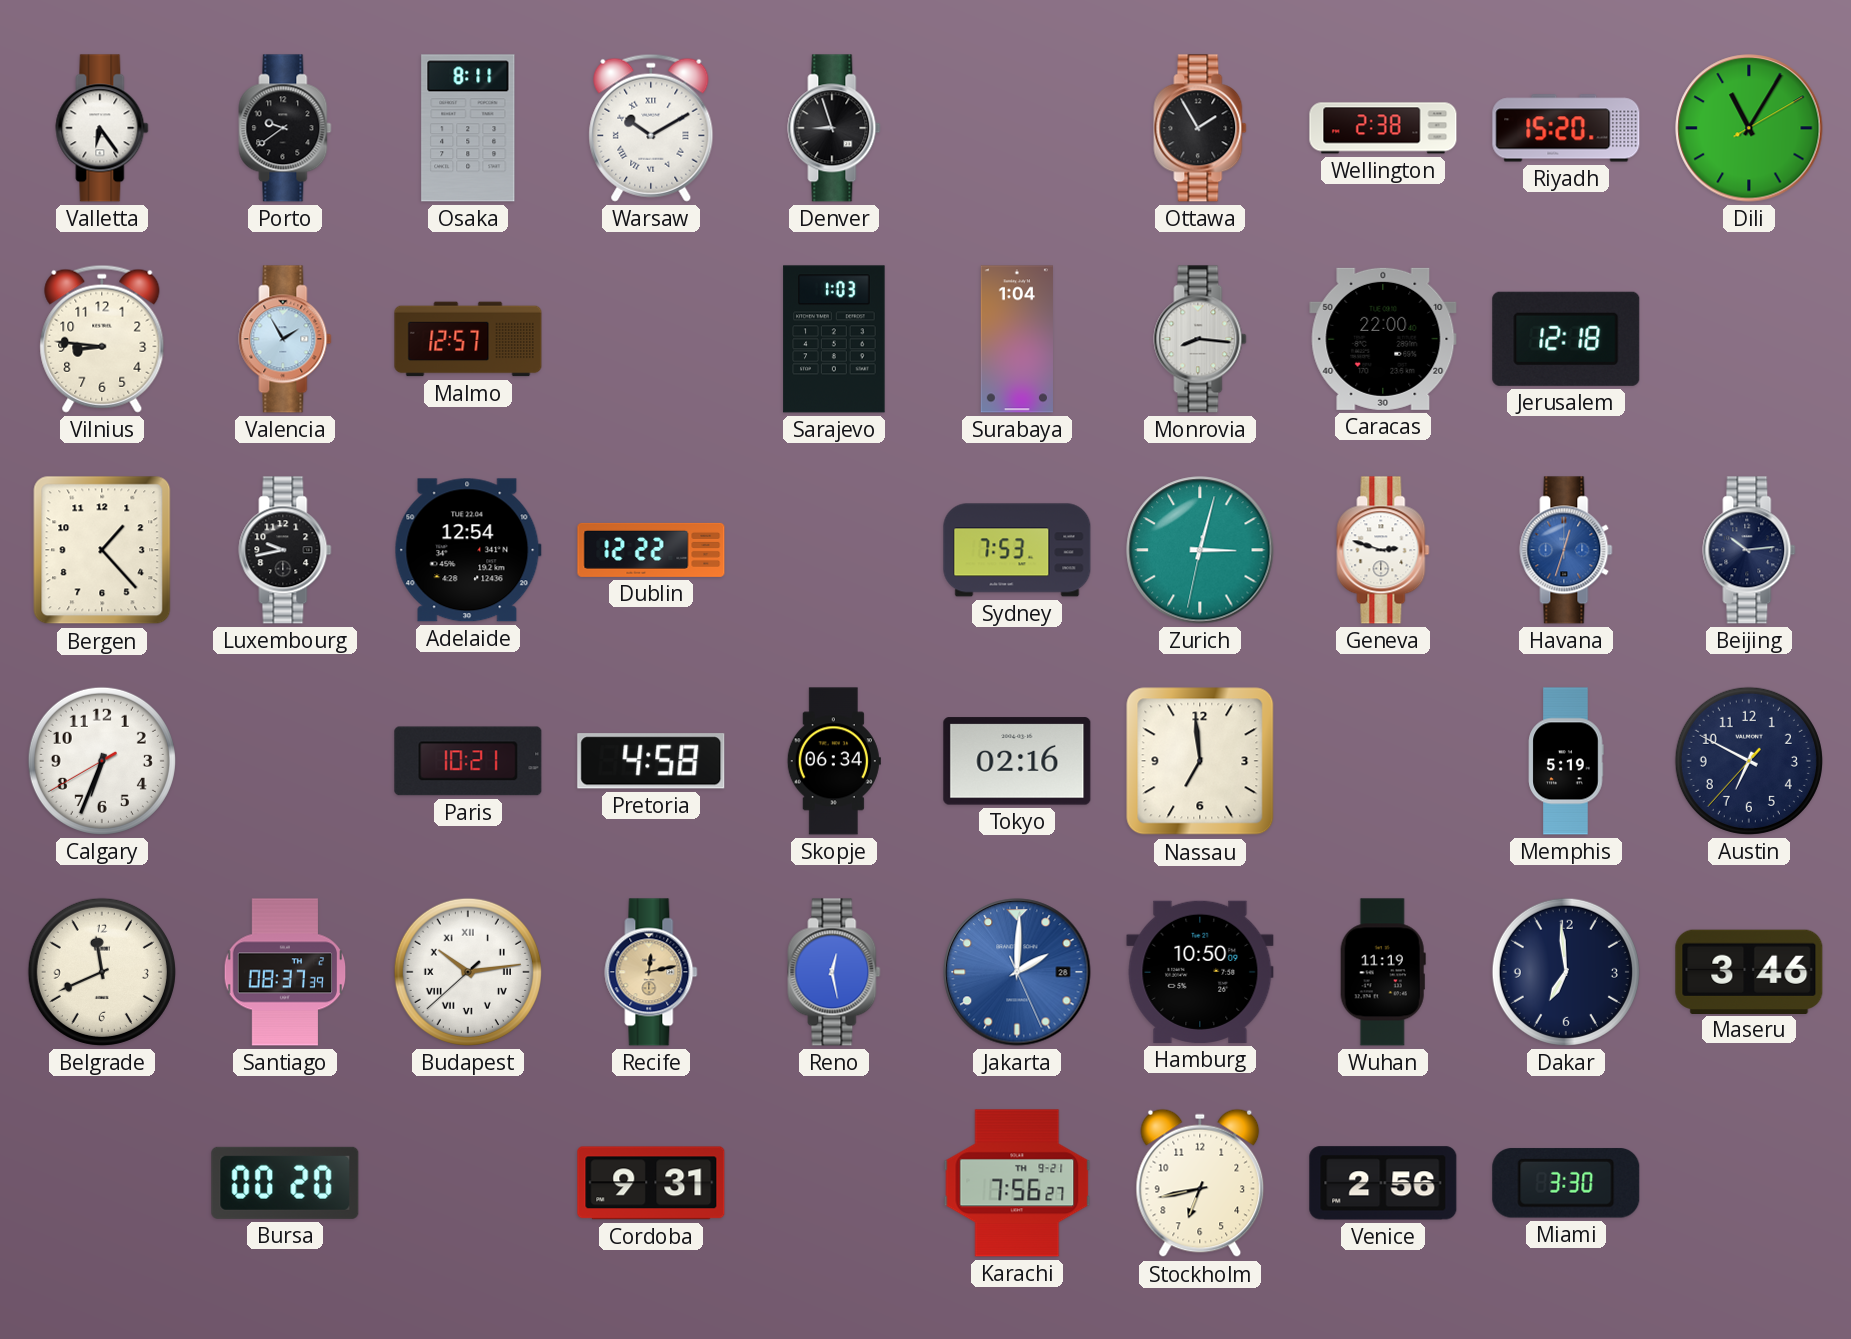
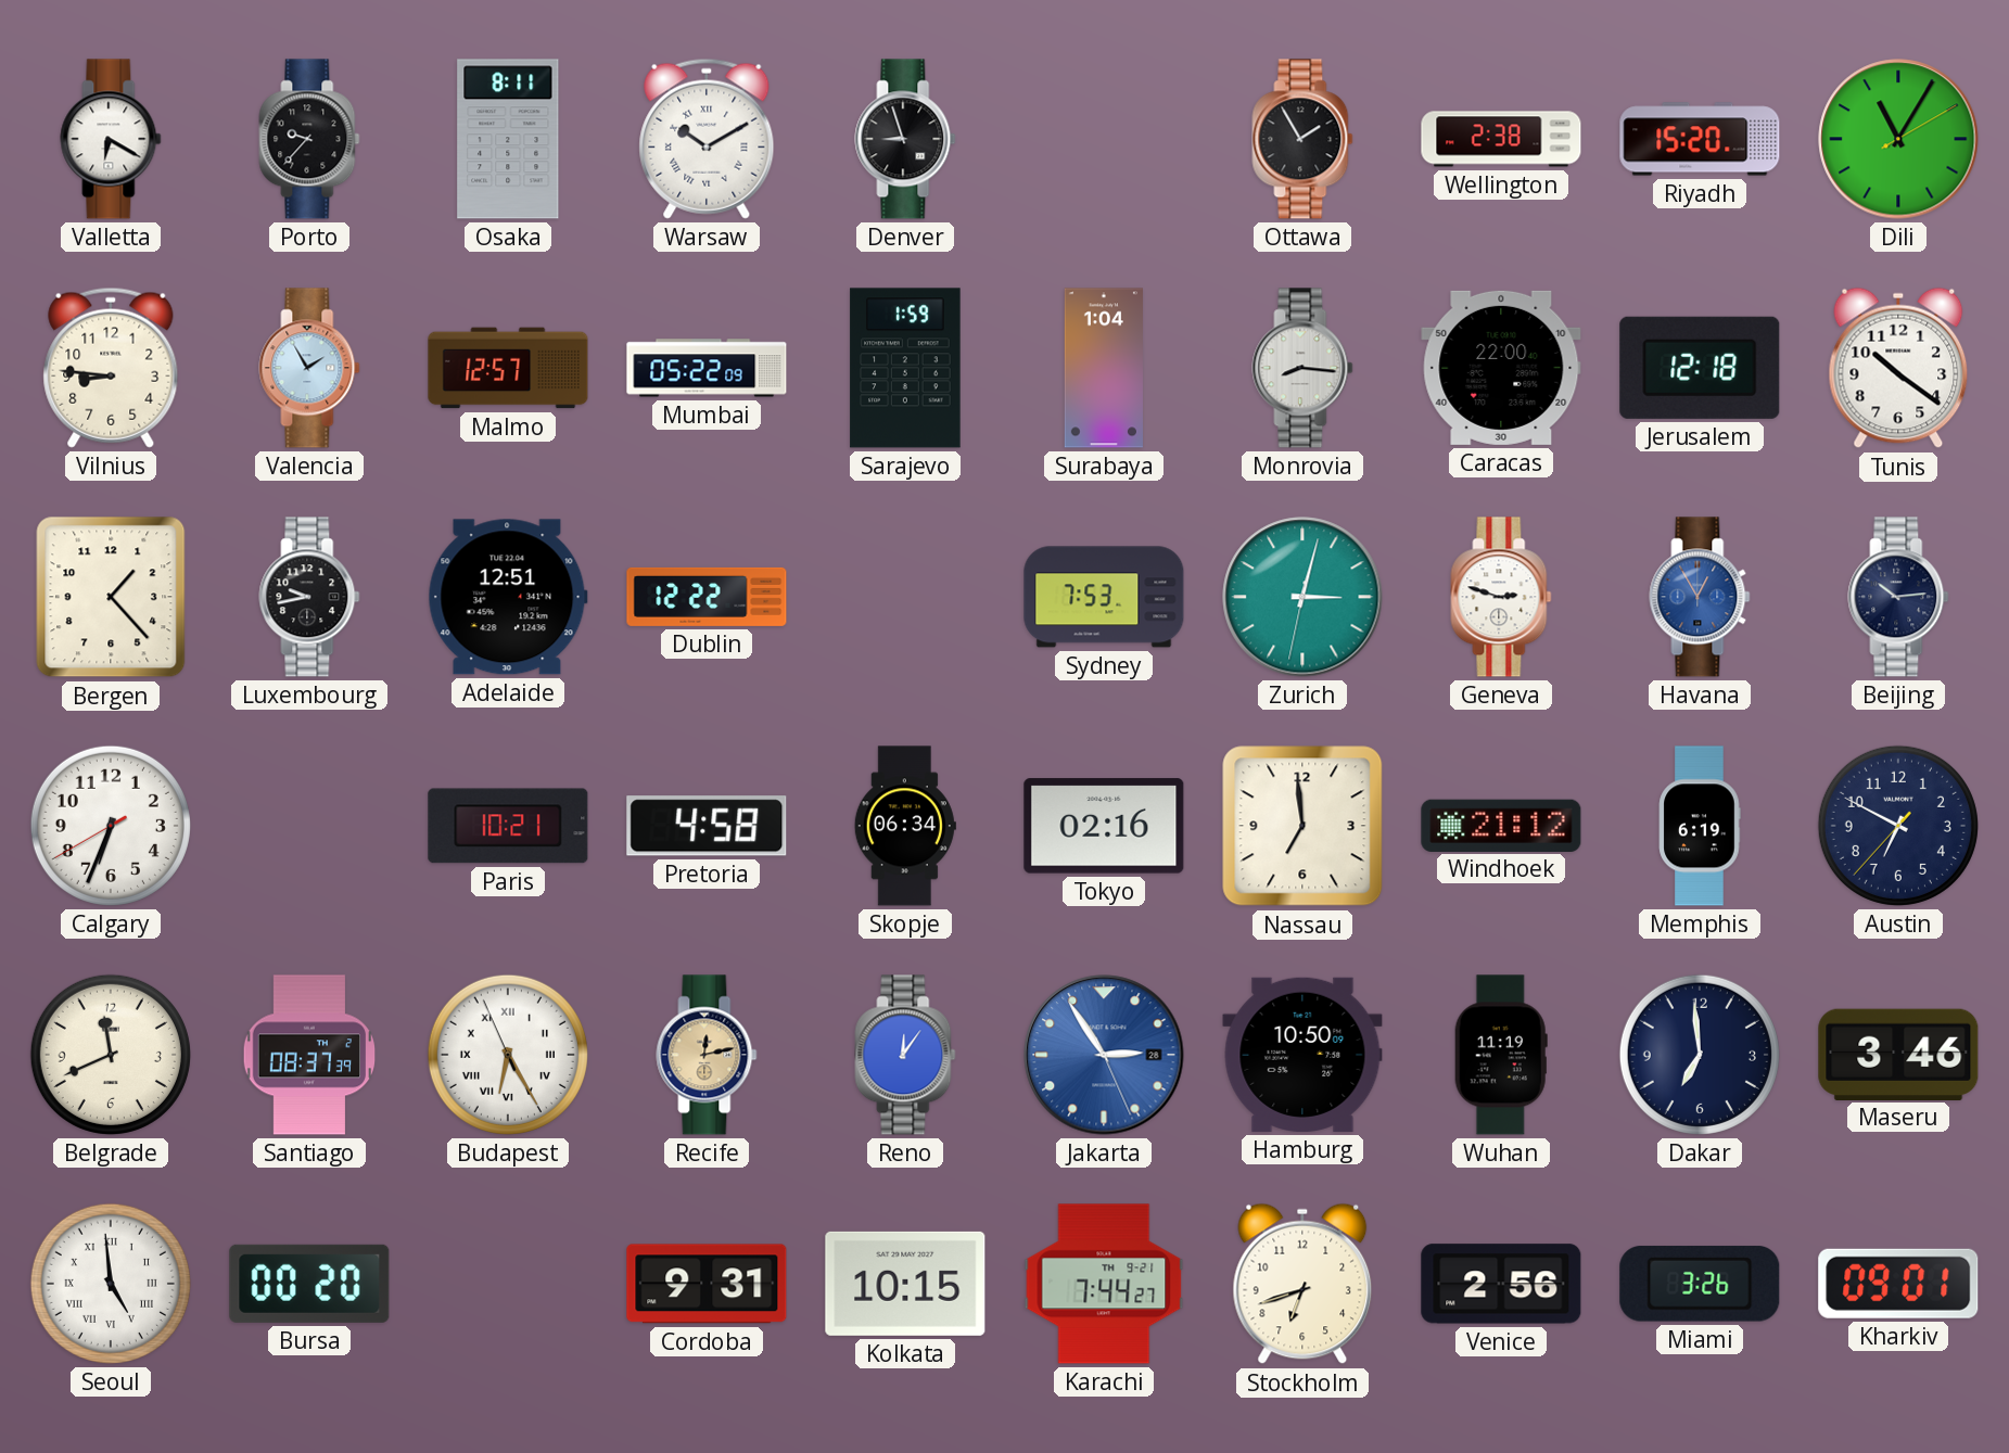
Valletta: 6:24 -> 6:20
Porto: 9:39 -> 9:37
Mumbai: none -> 05:22
Sarajevo: 1:03 -> 1:59
Tunis: none -> 10:21
Adelaide: 12:54 -> 12:51
Havana: 12:33 -> 12:55
Windhoek: none -> 21:12
Memphis: 5:19 -> 6:19
Budapest: 10:13 -> 6:24
Reno: 12:28 -> 12:06
Jakarta: 2:00 -> 2:54
Seoul: none -> 4:59
Kolkata: none -> 10:15
Karachi: 7:56 -> 7:44
Stockholm: 6:43 -> 6:42
Miami: 3:30 -> 3:26
Kharkiv: none -> 09:01
